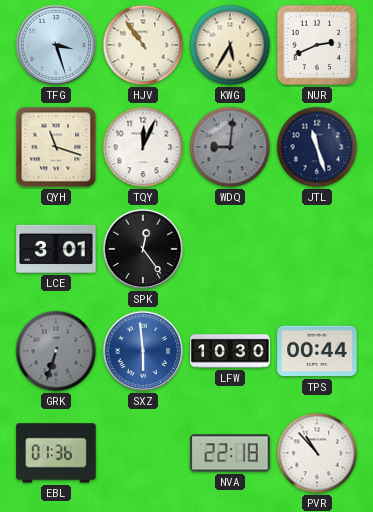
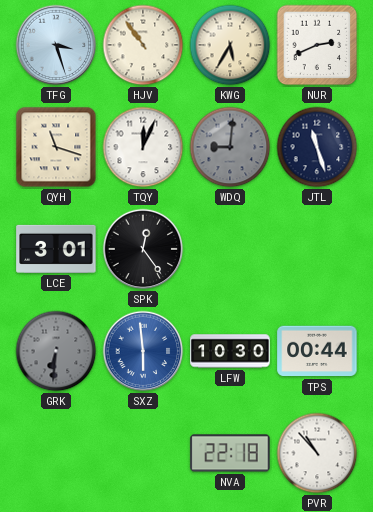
GRK: 6:33 -> 6:31
EBL: 01:36 -> none
